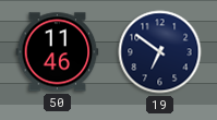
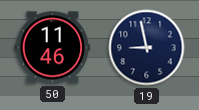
19: 6:51 -> 8:58
